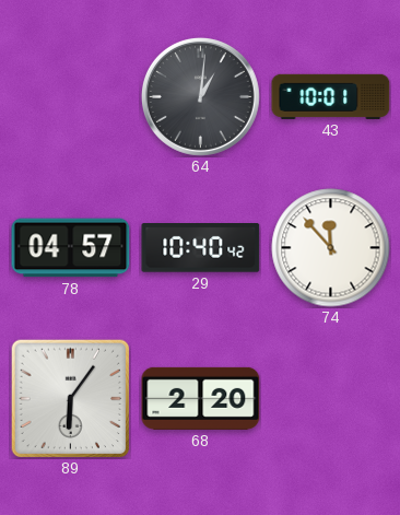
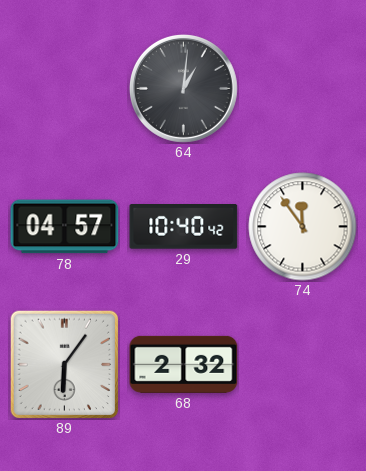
43: 10:01 -> none
74: 11:53 -> 11:54
68: 2:20 -> 2:32
